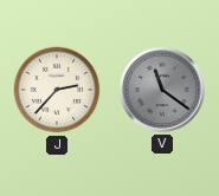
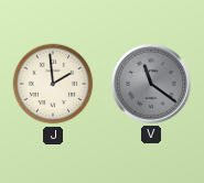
J: 2:37 -> 1:59
